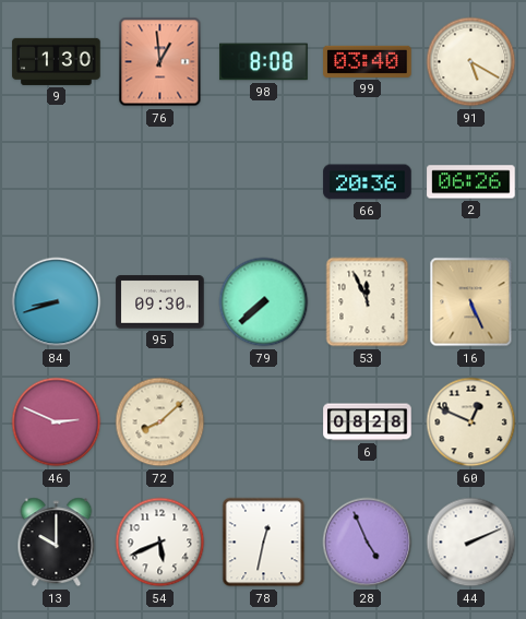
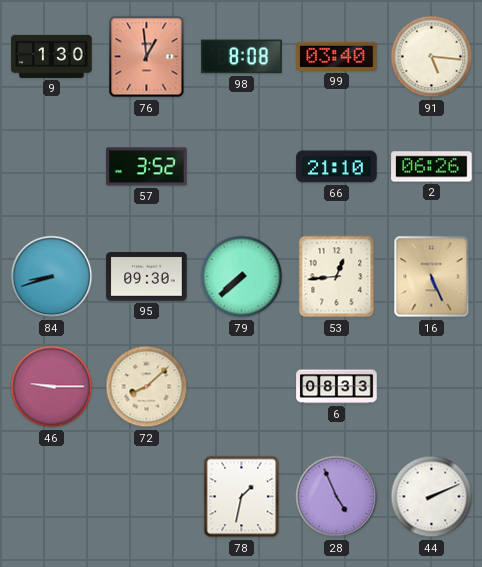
91: 5:20 -> 5:16
57: none -> 3:52
66: 20:36 -> 21:10
53: 11:56 -> 12:44
46: 2:49 -> 9:15
6: 08:28 -> 08:33
60: 12:49 -> none
13: 10:00 -> none
54: 5:41 -> none
78: 12:32 -> 1:32
